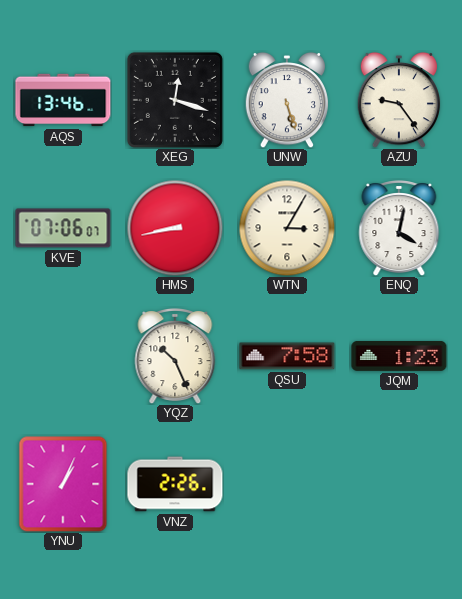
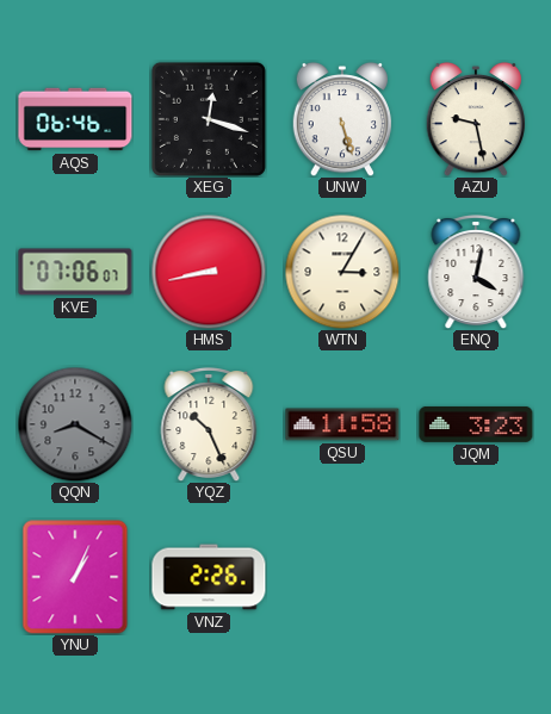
AQS: 13:46 -> 06:46
AZU: 9:24 -> 9:28
QQN: none -> 8:20
QSU: 7:58 -> 11:58
JQM: 1:23 -> 3:23
